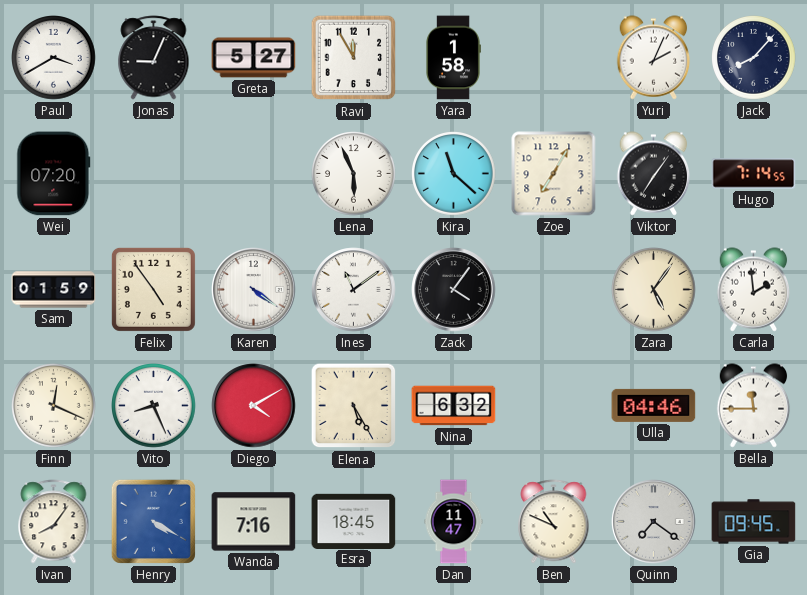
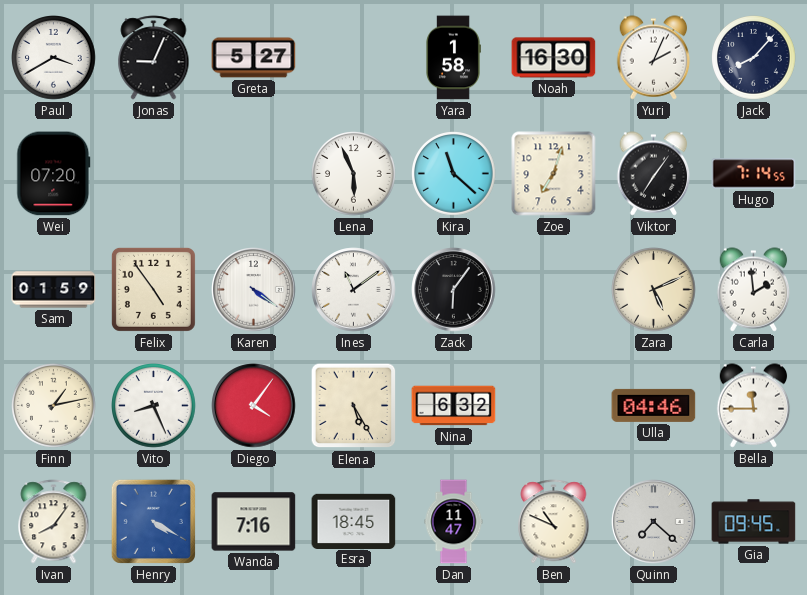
Ravi: 11:55 -> none
Noah: none -> 16:30
Zoe: 7:05 -> 7:03
Zack: 4:06 -> 6:06
Zara: 5:06 -> 5:11
Finn: 12:19 -> 1:13
Diego: 4:10 -> 4:06
Quinn: 7:21 -> 7:22
